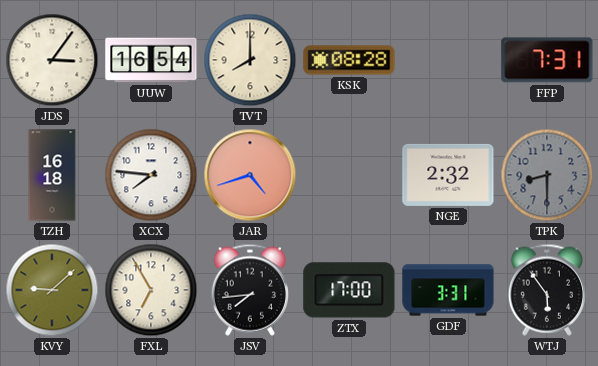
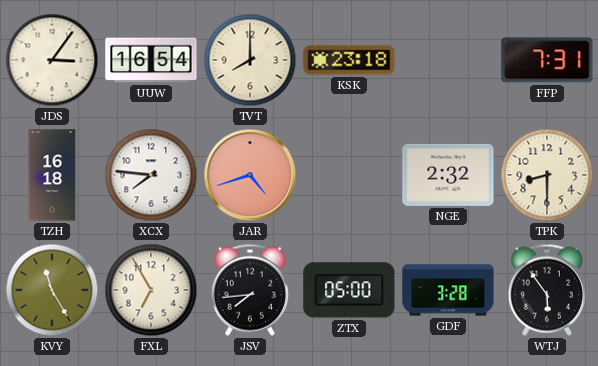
KSK: 08:28 -> 23:18
TPK dial: grey -> cream
KVY: 9:08 -> 11:25
ZTX: 17:00 -> 05:00
GDF: 3:31 -> 3:28
